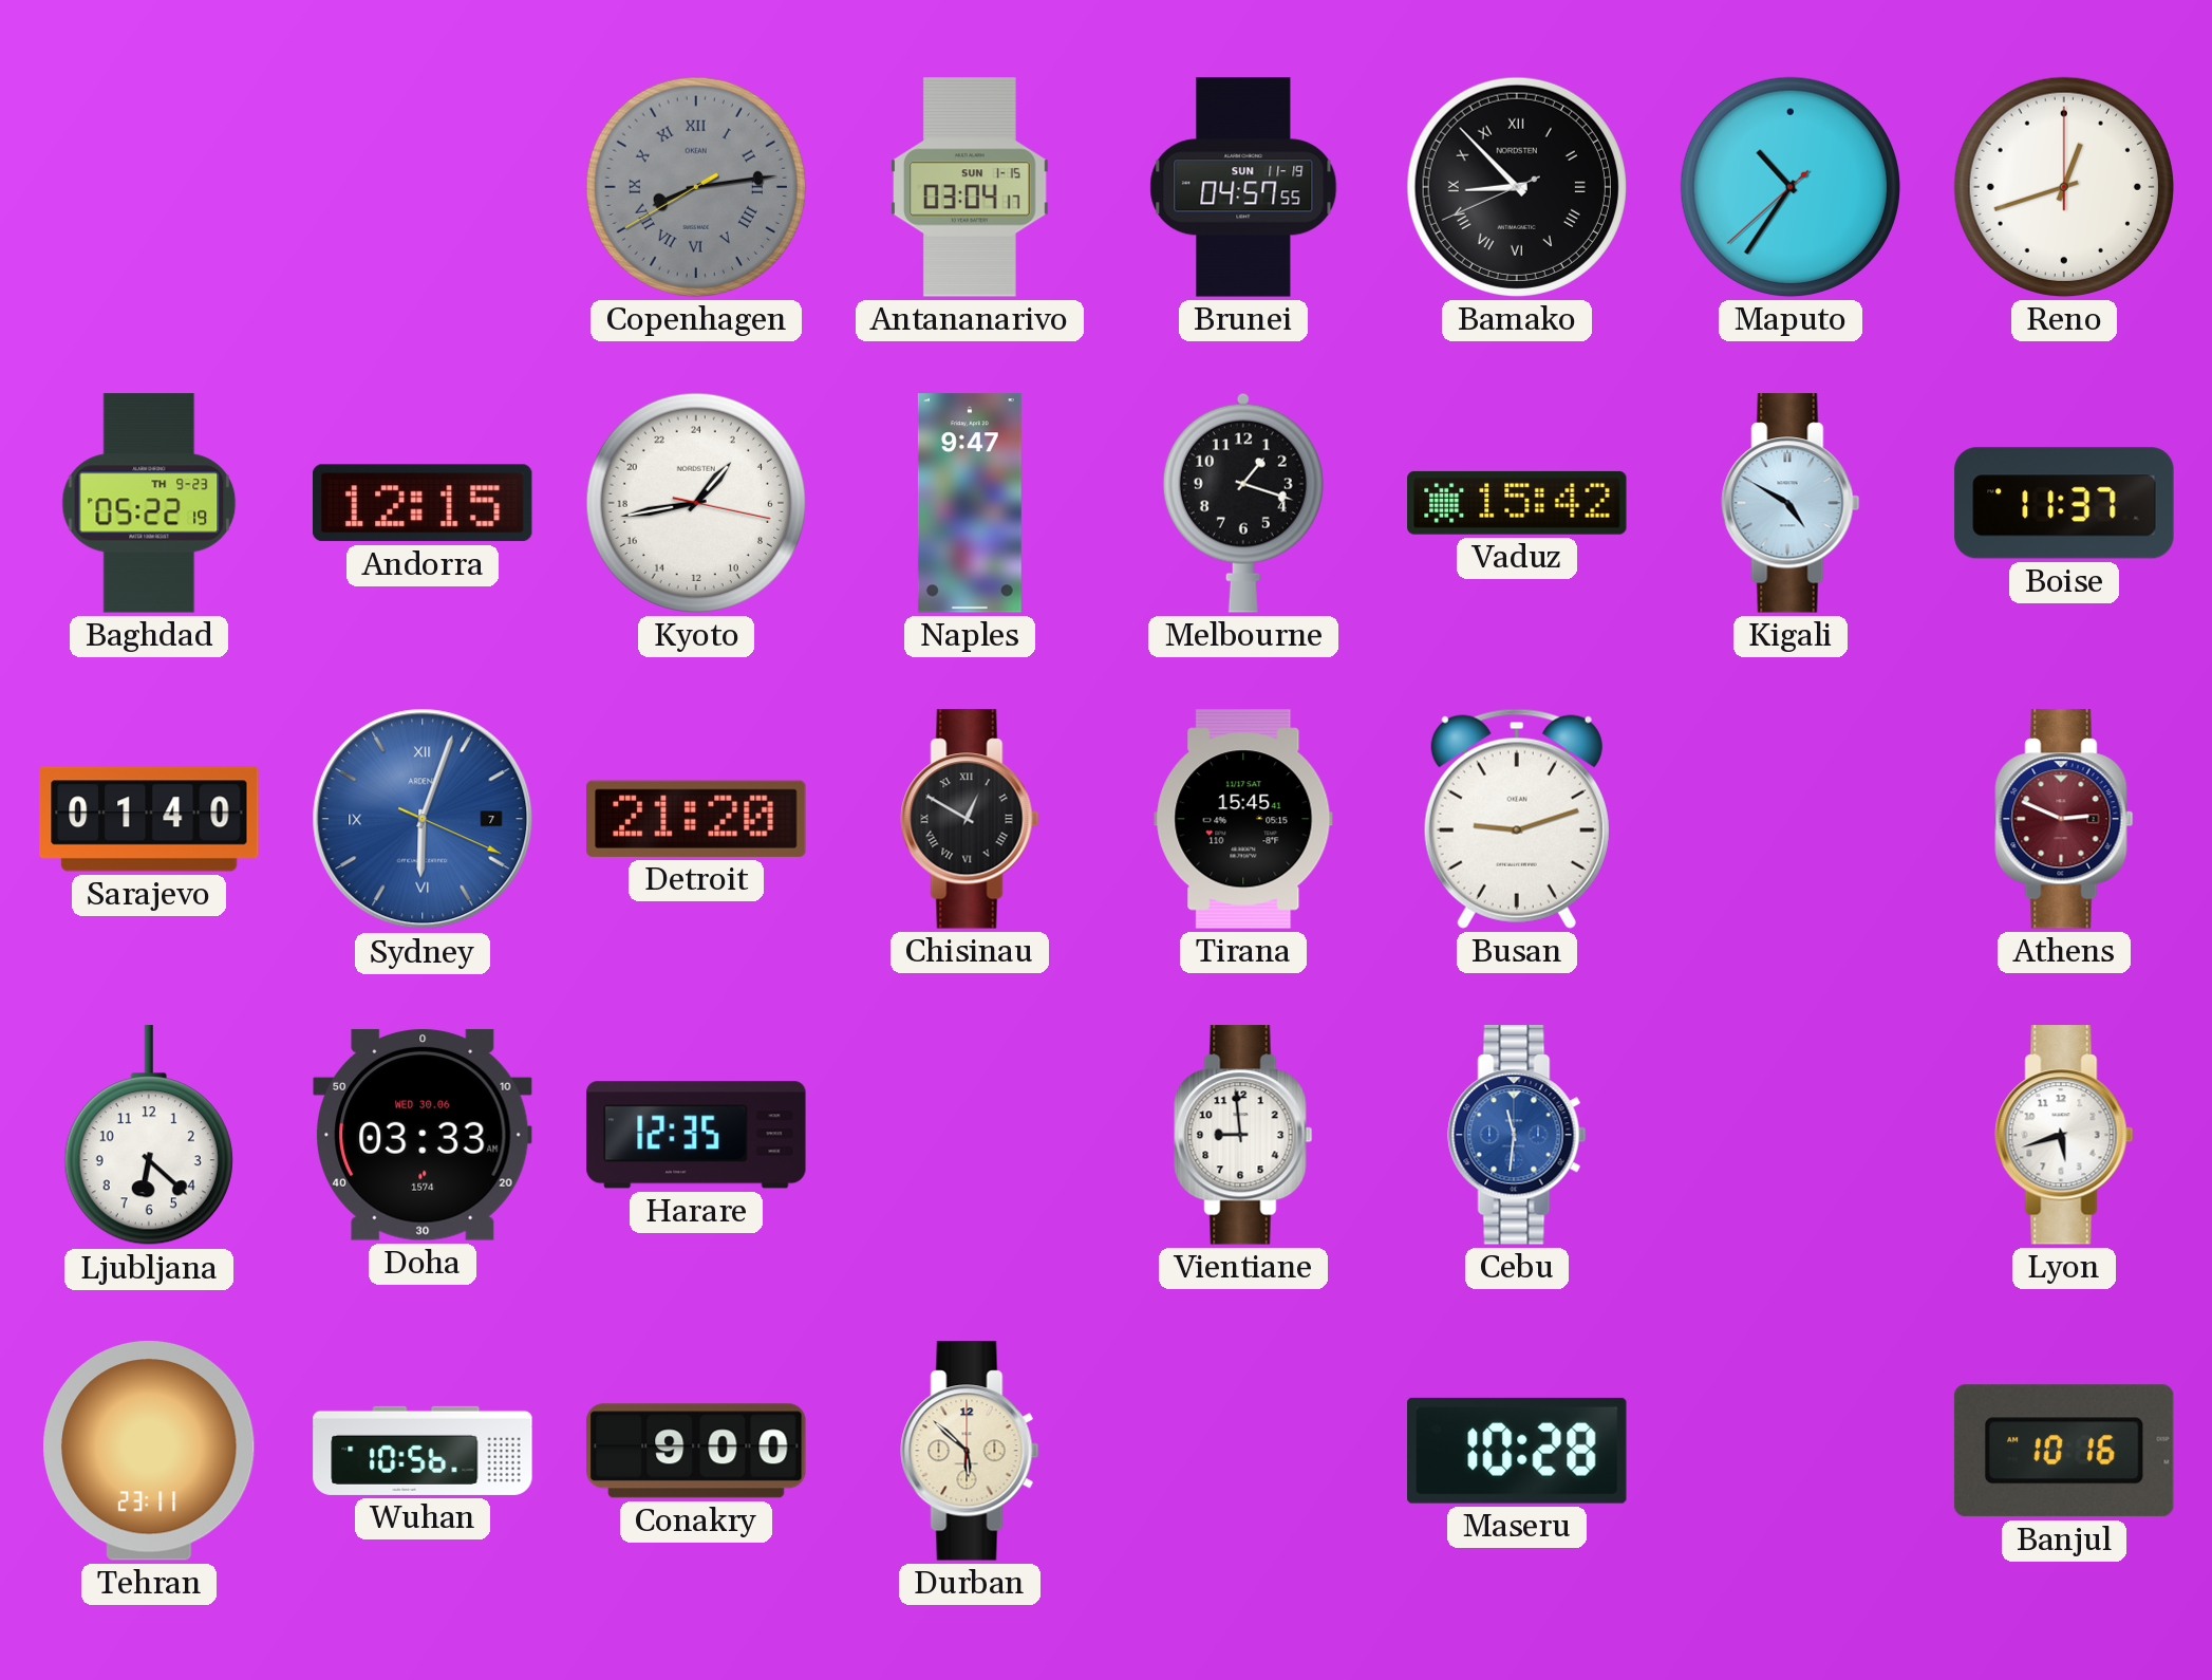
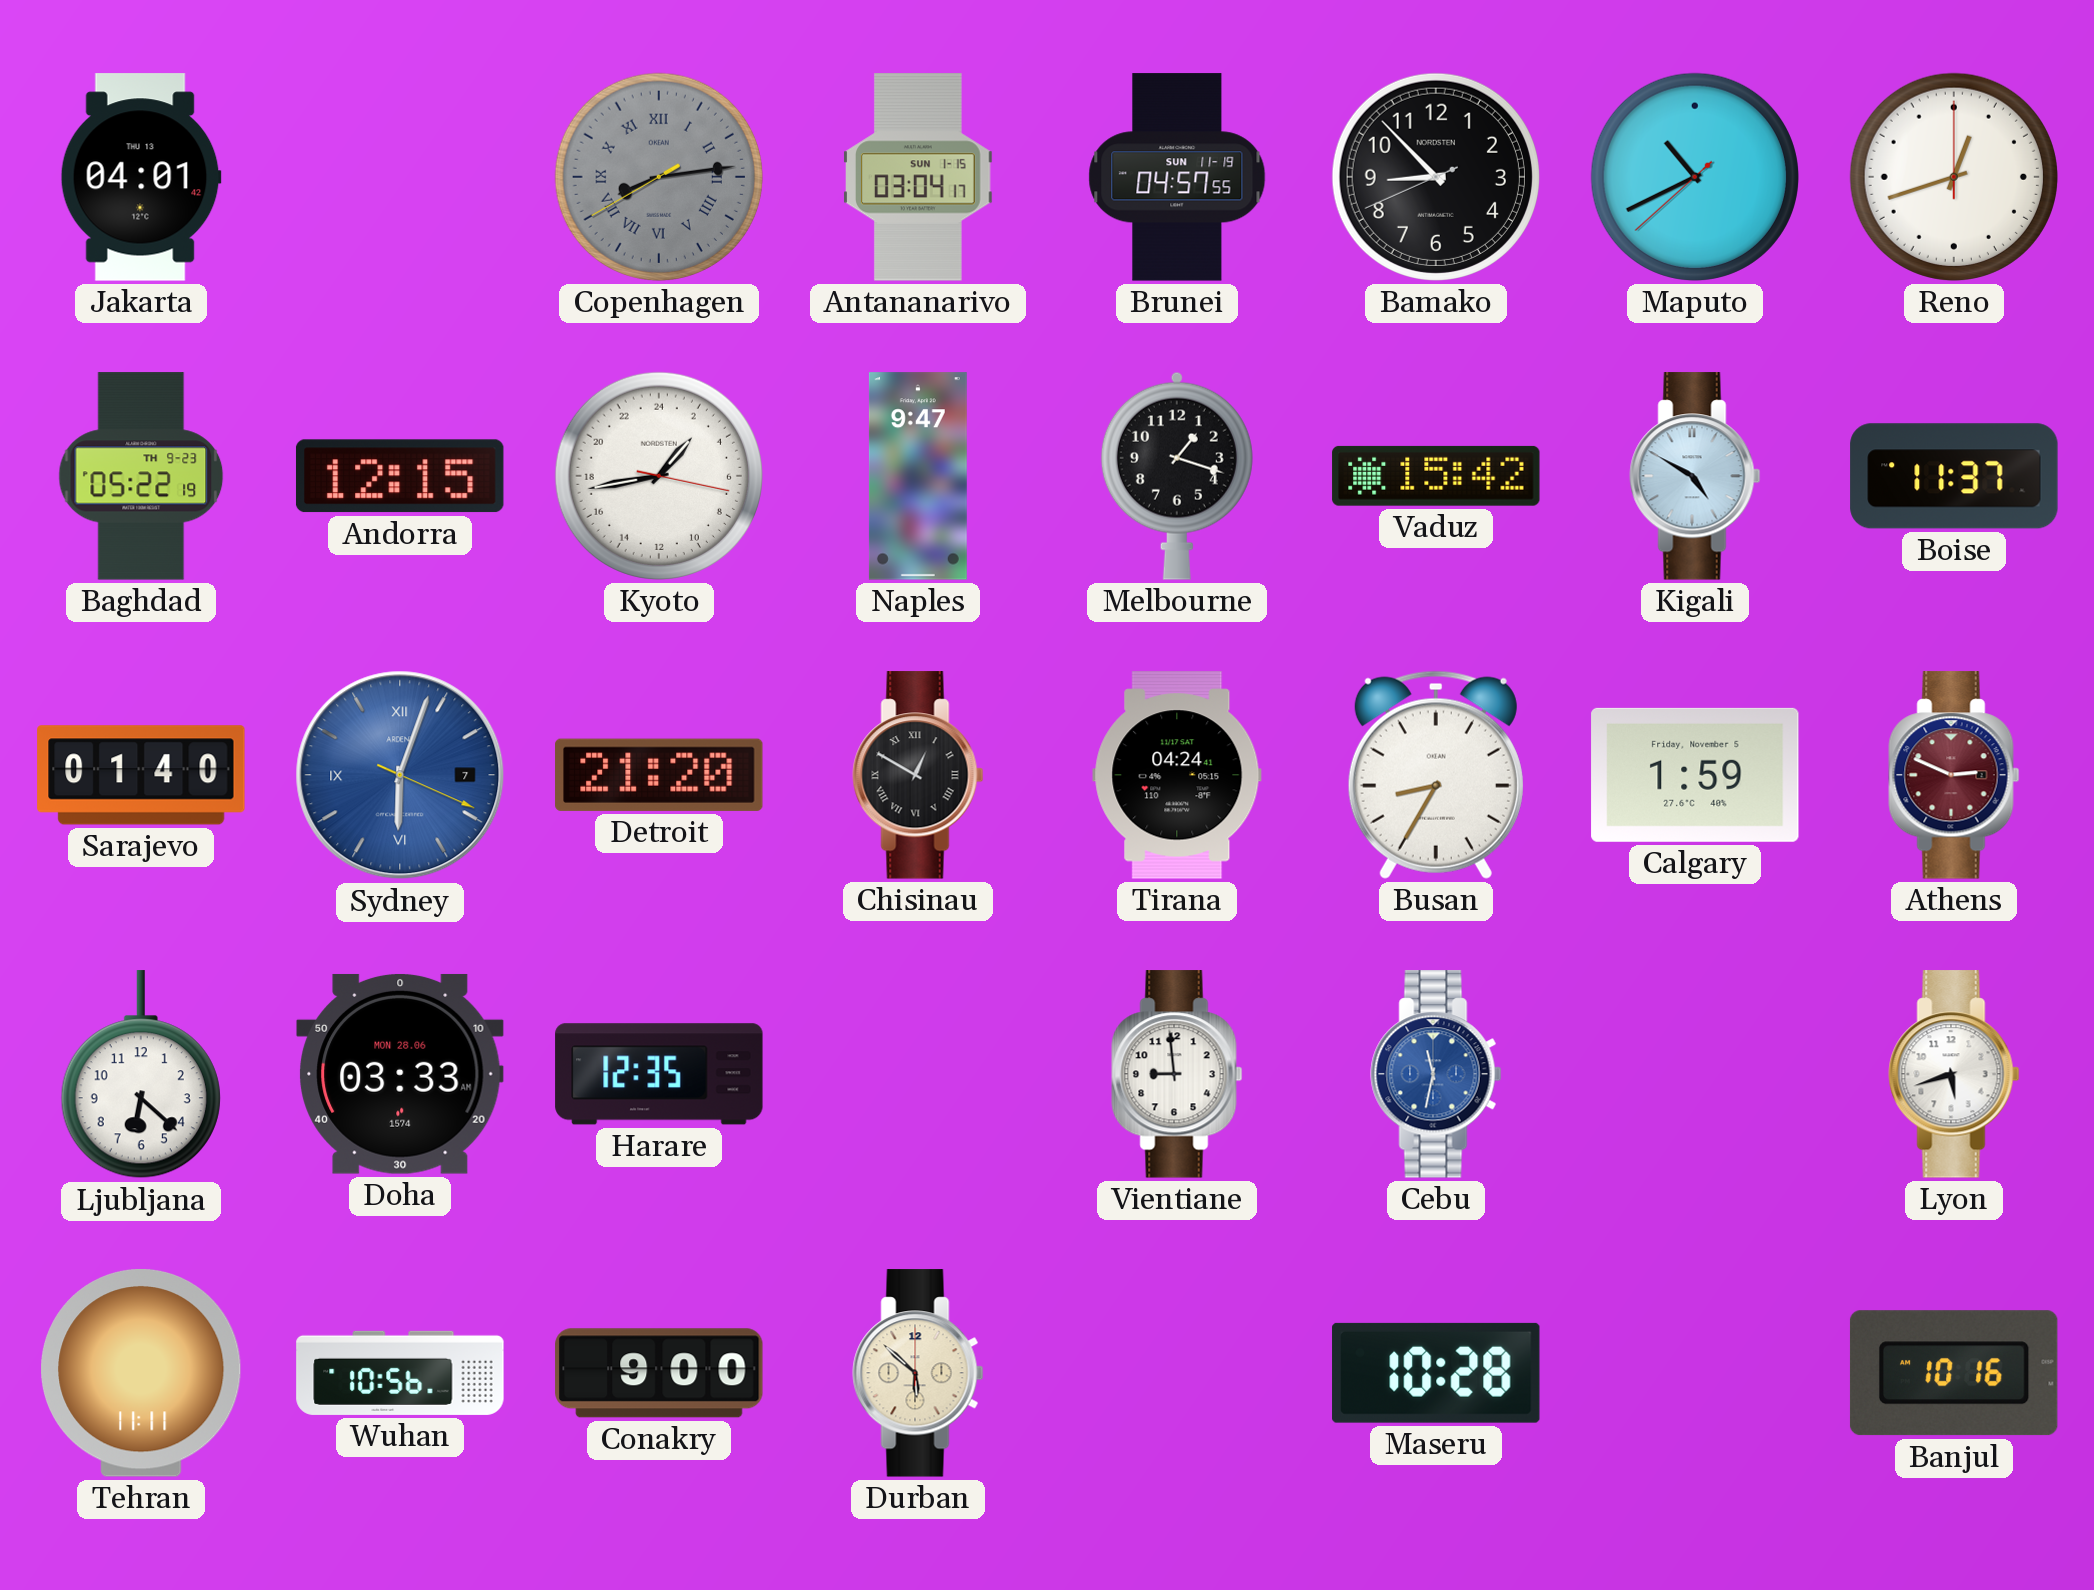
Jakarta: none -> 04:01
Bamako numerals: Roman -> Arabic
Maputo: 10:35 -> 10:40
Tirana: 15:45 -> 04:24
Busan: 9:12 -> 8:35
Calgary: none -> 1:59
Doha date: WED 30.06 -> MON 28.06
Cebu: 11:31 -> 11:32
Tehran: 23:11 -> 11:11
